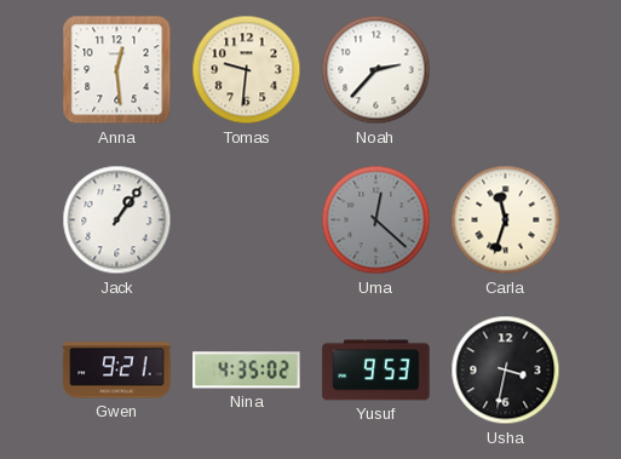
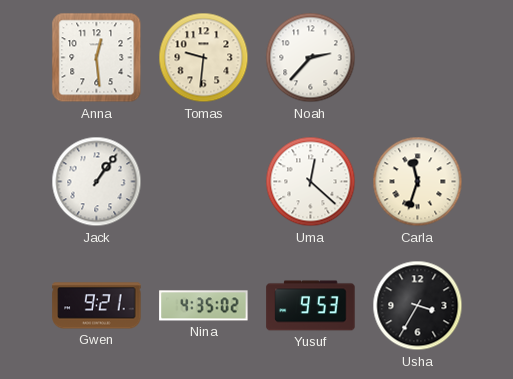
Uma dial: grey -> white
Usha: 3:32 -> 3:35
